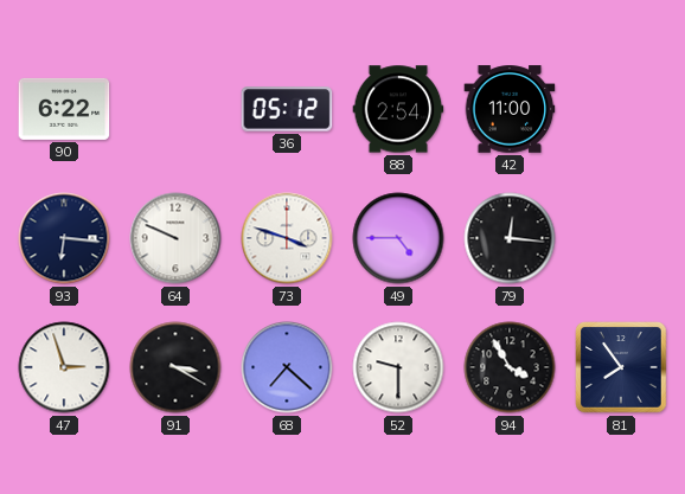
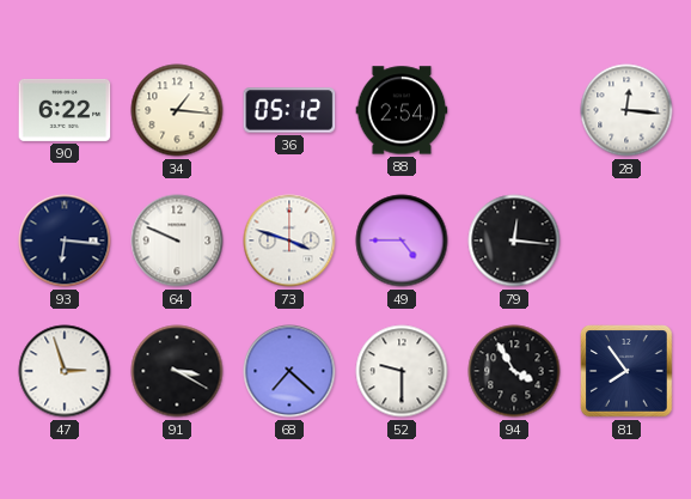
34: none -> 1:16
42: 11:00 -> none
28: none -> 12:16
